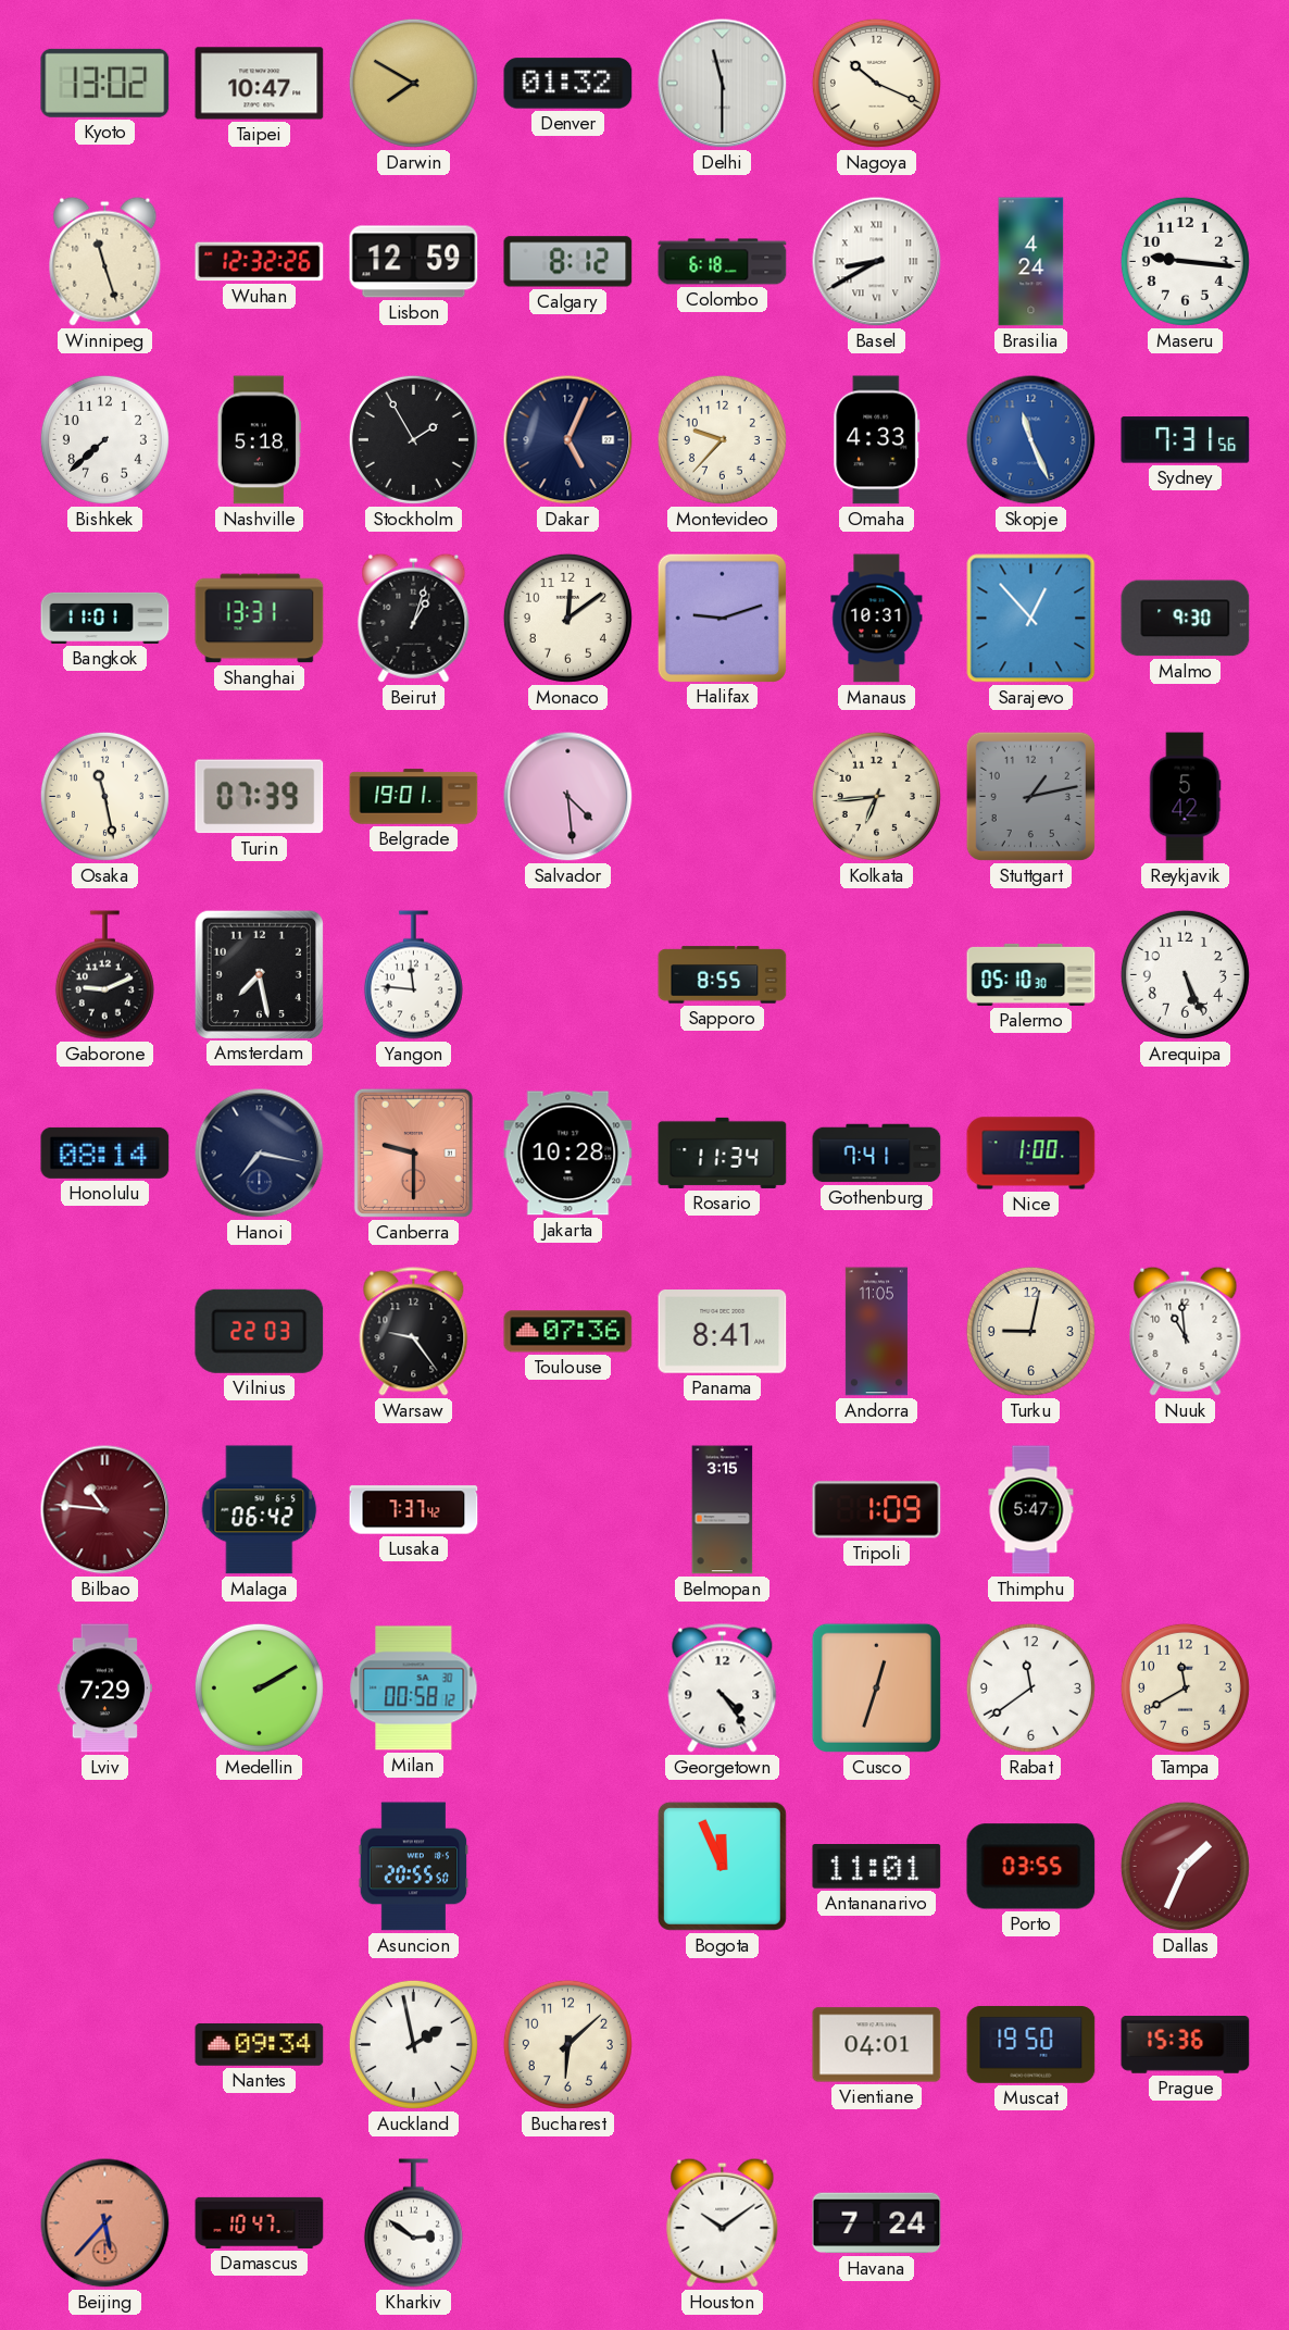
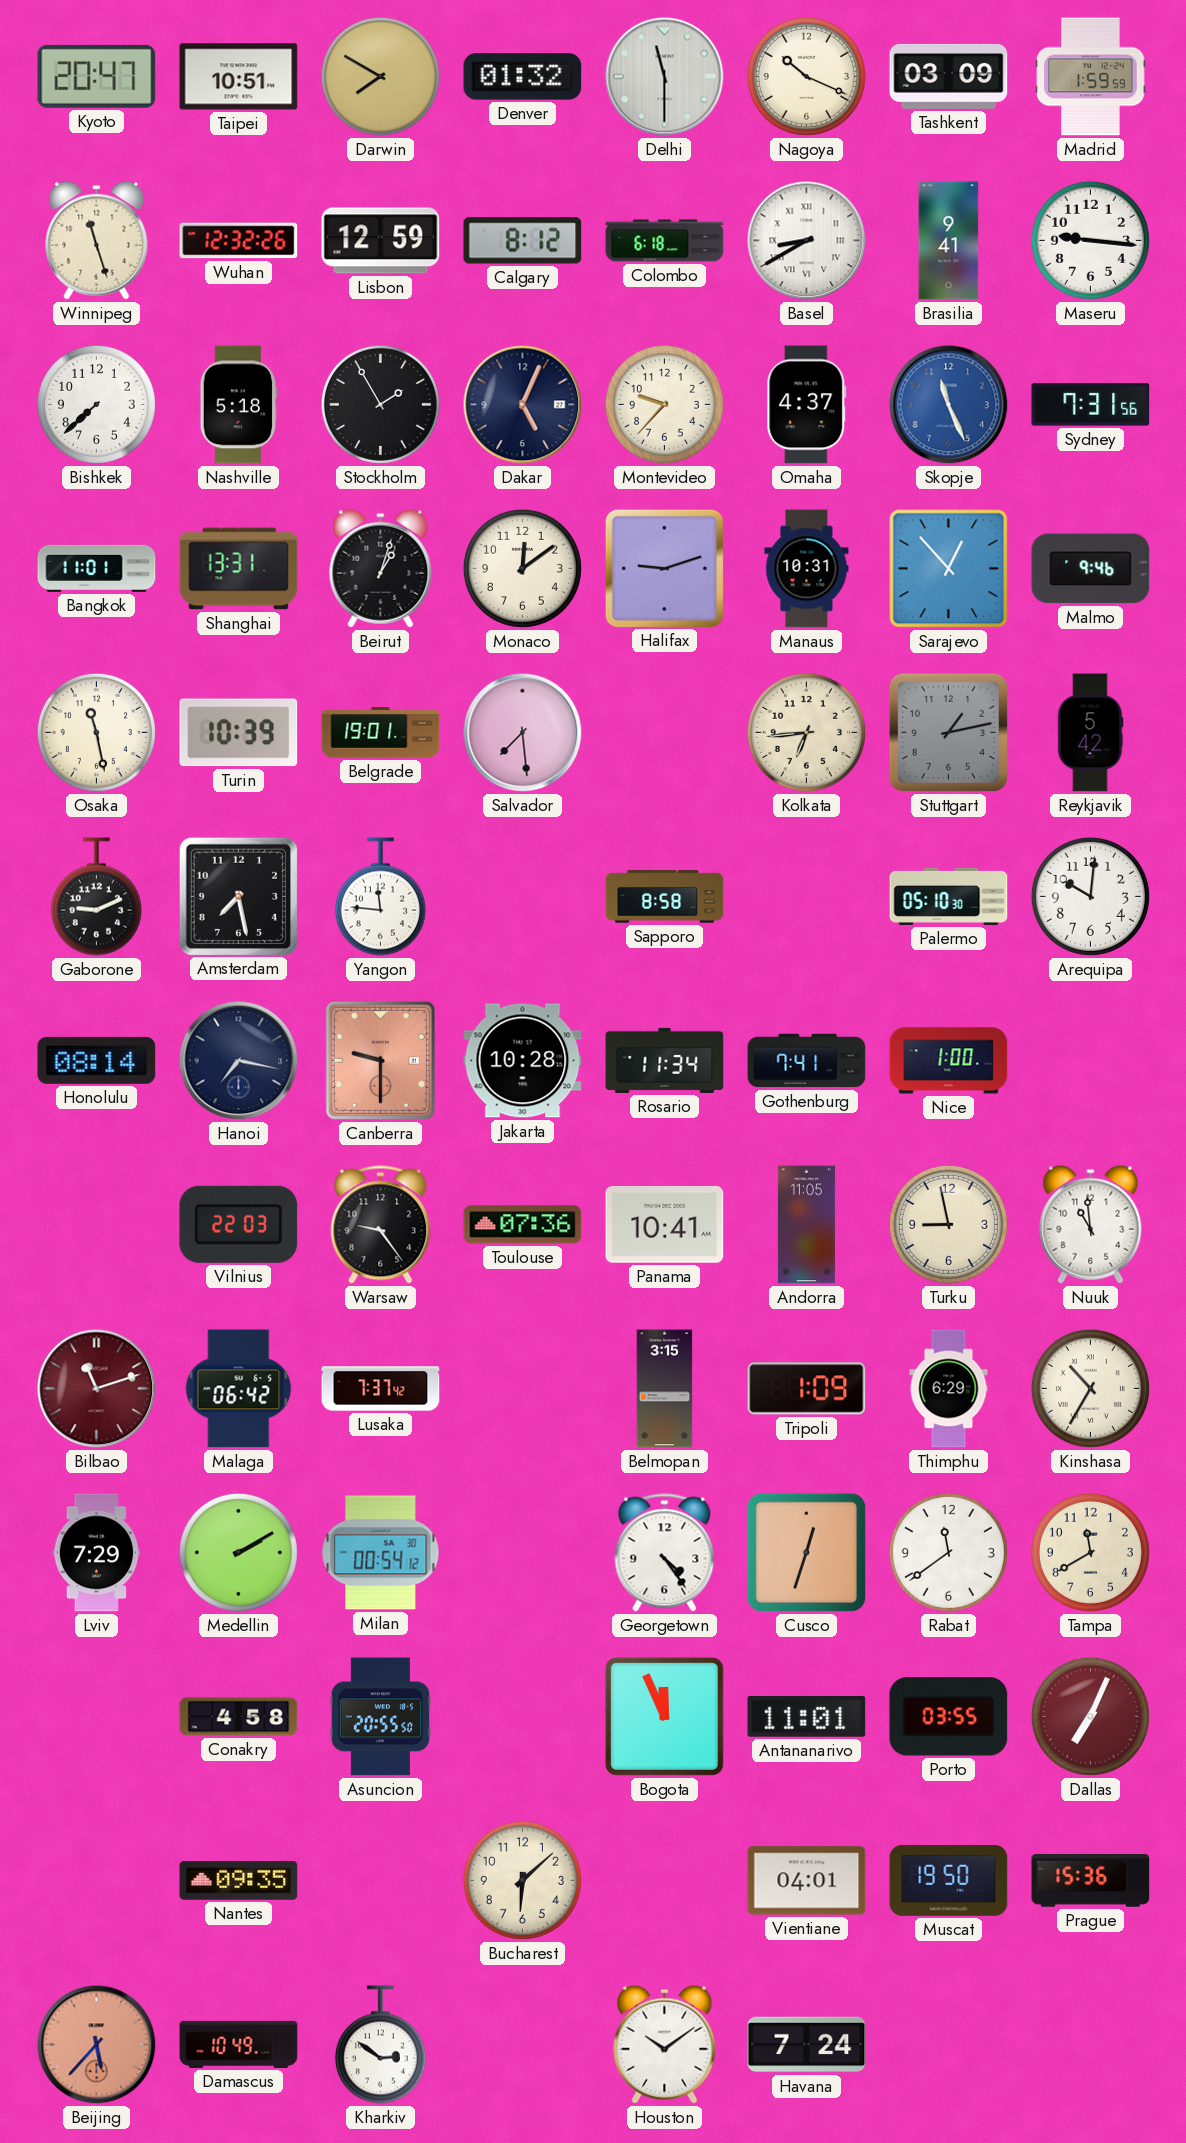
Kyoto: 13:02 -> 20:47
Taipei: 10:47 -> 10:51
Tashkent: none -> 03:09
Madrid: none -> 1:59
Brasilia: 4:24 -> 9:41
Omaha: 4:33 -> 4:37
Malmo: 9:30 -> 9:46
Turin: 07:39 -> 10:39
Salvador: 4:29 -> 7:29
Sapporo: 8:55 -> 8:58
Arequipa: 5:26 -> 10:01
Panama: 8:41 -> 10:41
Turku: 9:02 -> 8:58
Bilbao: 10:46 -> 11:12
Thimphu: 5:47 -> 6:29
Kinshasa: none -> 10:35
Milan: 00:58 -> 00:54
Conakry: none -> 4:58
Dallas: 1:34 -> 7:04
Nantes: 09:34 -> 09:35
Auckland: 1:58 -> none
Damascus: 10:47 -> 10:49
